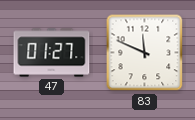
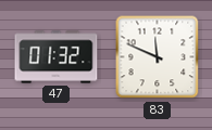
47: 01:27 -> 01:32
